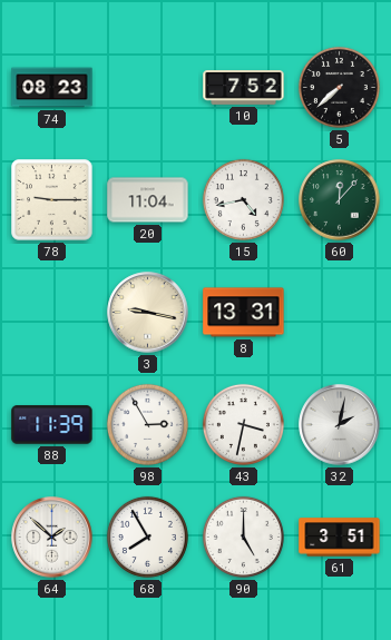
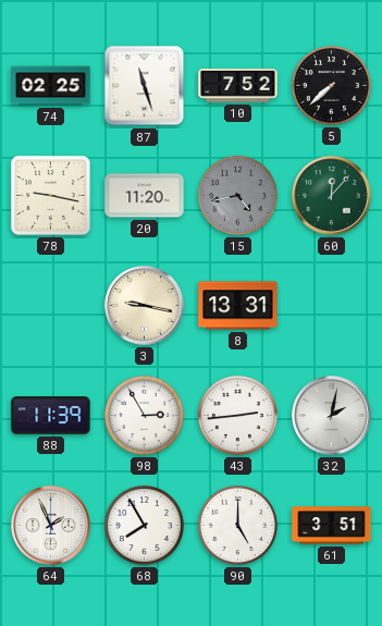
74: 08:23 -> 02:25
87: none -> 11:27
78: 9:15 -> 9:17
20: 11:04 -> 11:20
15 dial: white -> grey
43: 3:32 -> 2:44
64: 1:52 -> 1:56
